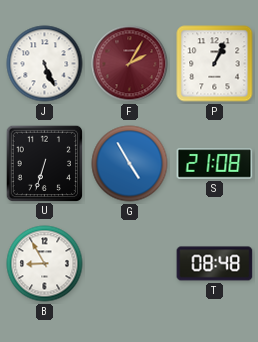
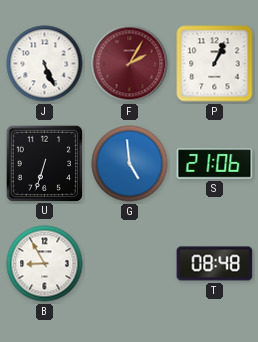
G: 4:55 -> 4:59
S: 21:08 -> 21:06
